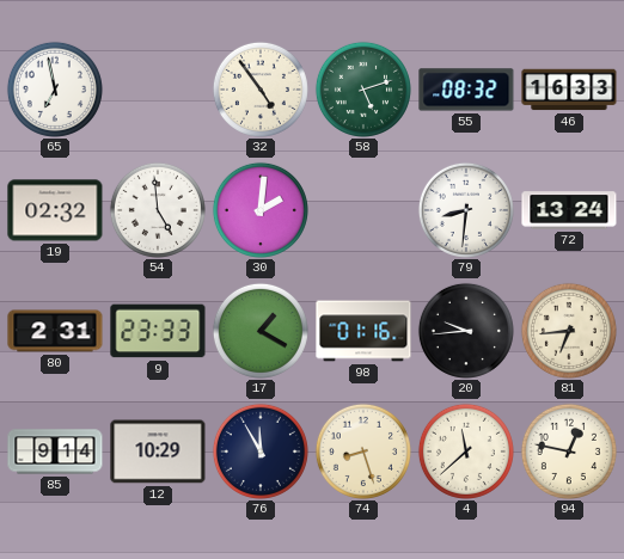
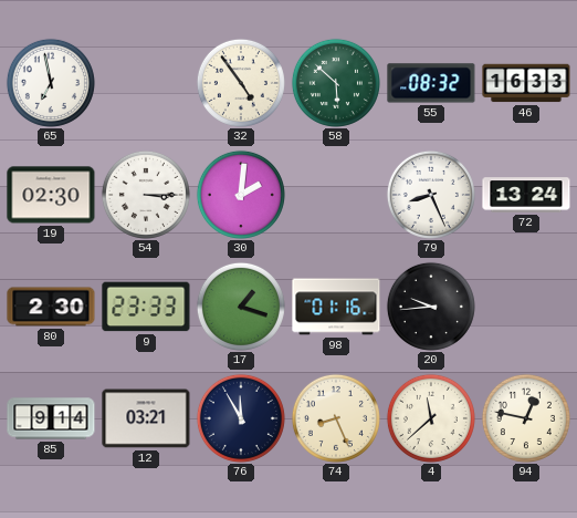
58: 5:12 -> 5:52
19: 02:32 -> 02:30
54: 4:59 -> 3:15
79: 8:31 -> 8:26
80: 2:31 -> 2:30
17: 1:20 -> 1:18
81: 6:44 -> none
12: 10:29 -> 03:21
74: 8:27 -> 8:26
